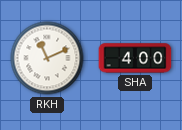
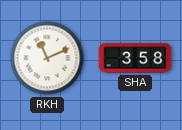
SHA: 4:00 -> 3:58
